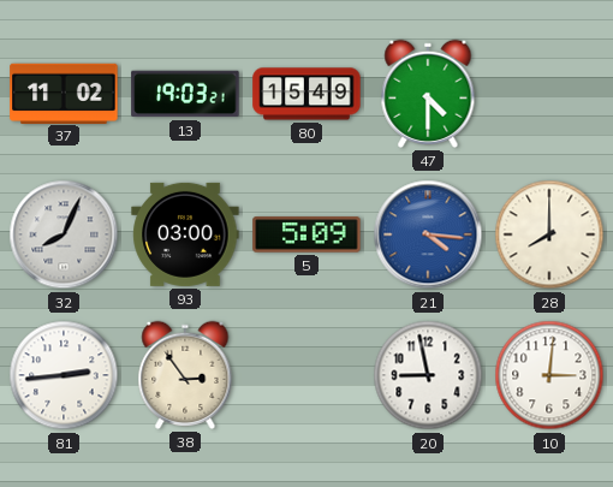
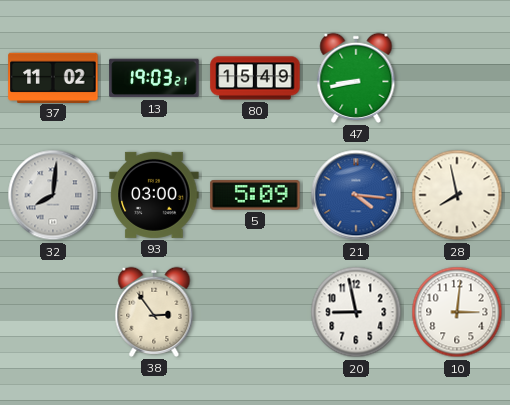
47: 4:30 -> 8:43
32: 8:04 -> 8:01
28: 8:00 -> 7:58
81: 2:44 -> none
